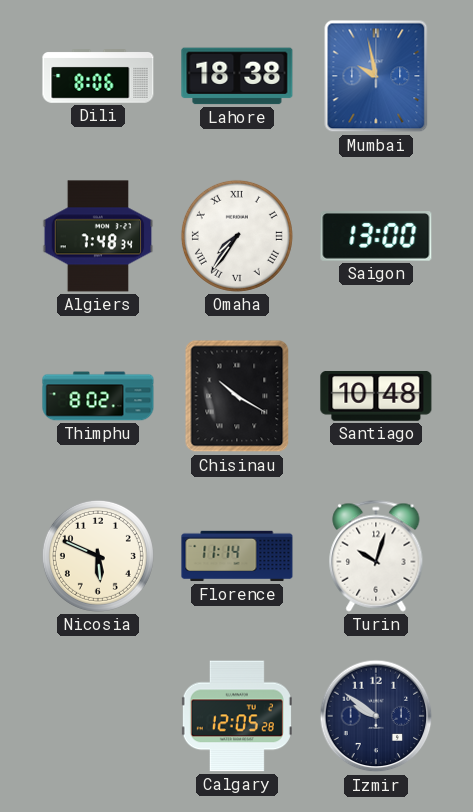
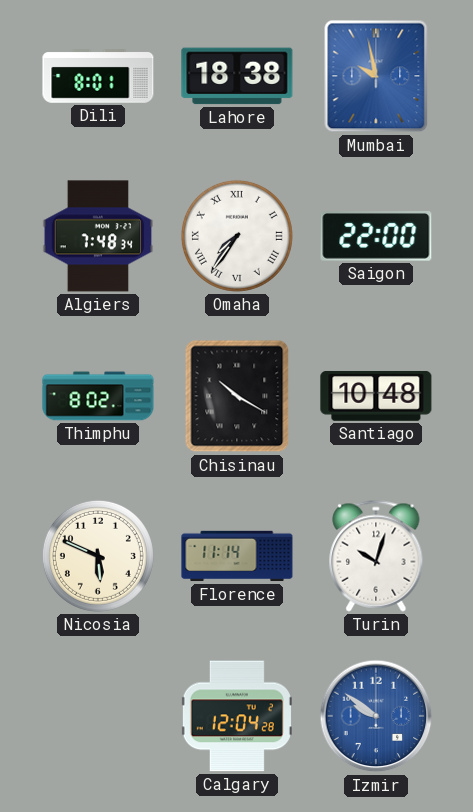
Dili: 8:06 -> 8:01
Saigon: 13:00 -> 22:00
Calgary: 12:05 -> 12:04
Izmir dial: navy -> blue
